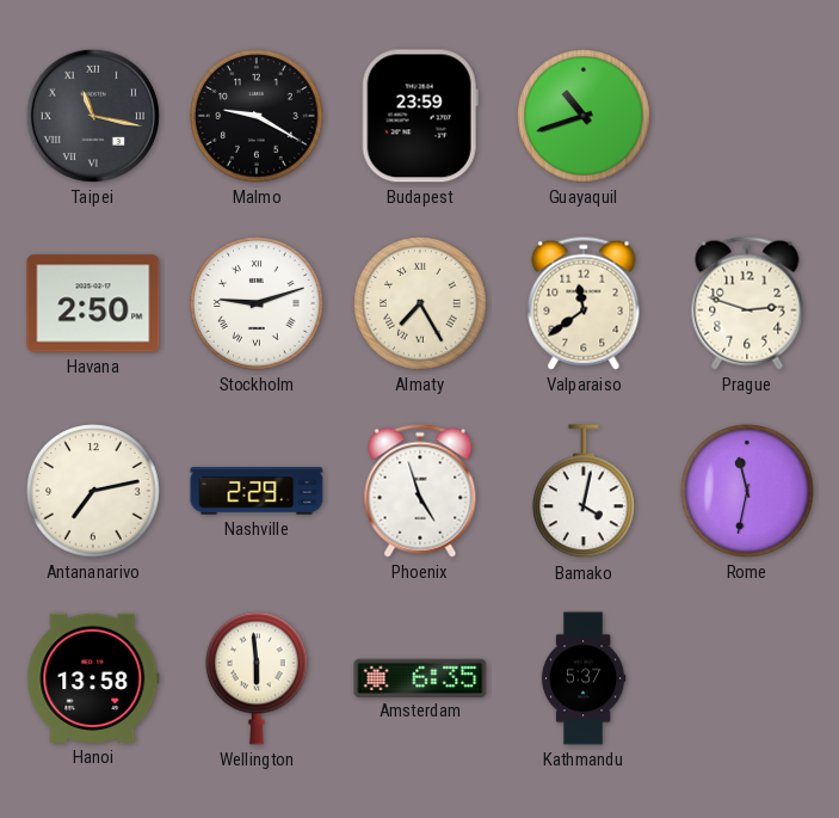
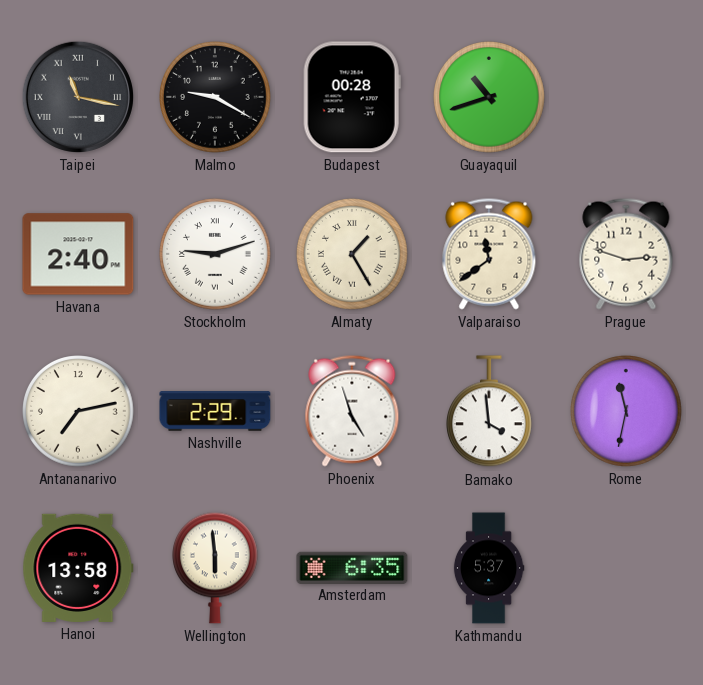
Budapest: 23:59 -> 00:28
Havana: 2:50 -> 2:40
Almaty: 7:25 -> 1:25
Bamako: 4:02 -> 3:59
